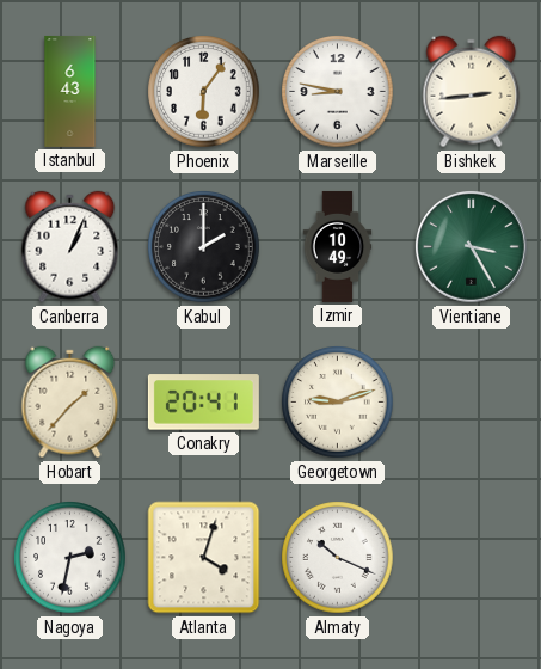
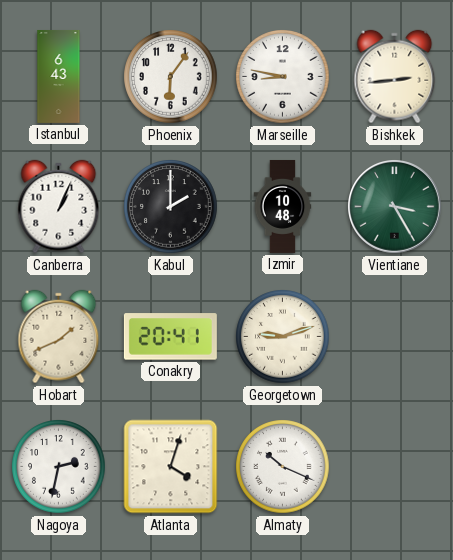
Izmir: 10:49 -> 10:48
Hobart: 1:37 -> 1:41
